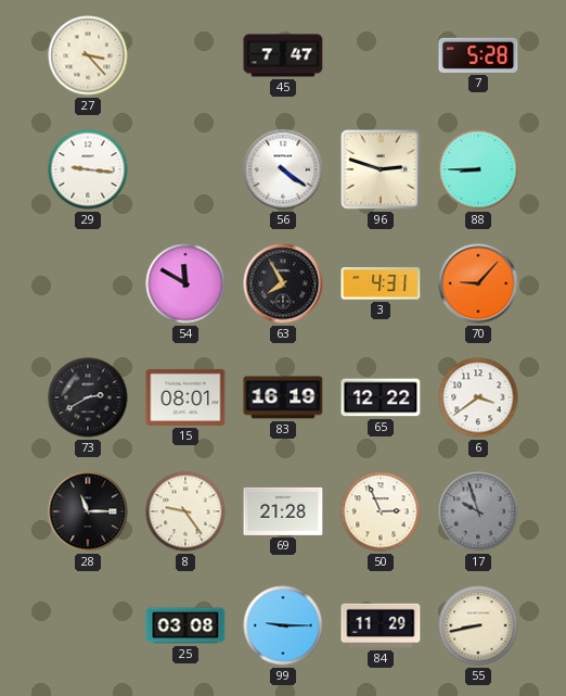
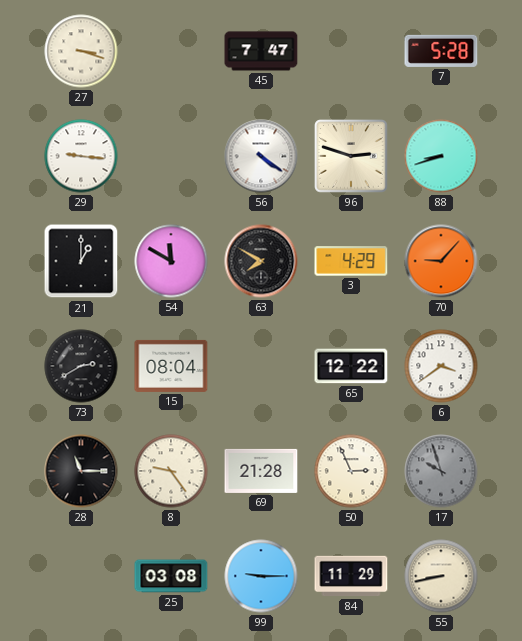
27: 3:23 -> 3:18
88: 8:45 -> 8:42
21: none -> 1:00
63: 7:55 -> 7:50
3: 4:31 -> 4:29
15: 08:01 -> 08:04
83: 16:19 -> none
